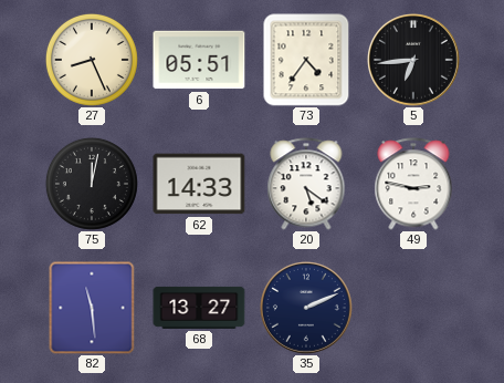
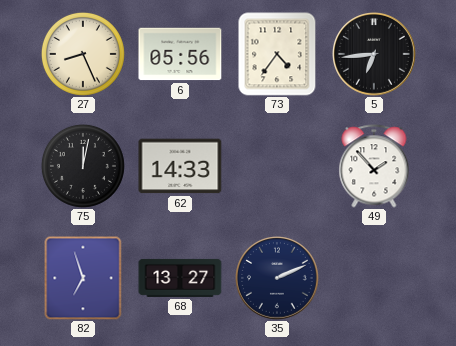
6: 05:51 -> 05:56
20: 5:21 -> none
49: 2:47 -> 1:53
82: 11:29 -> 6:57
